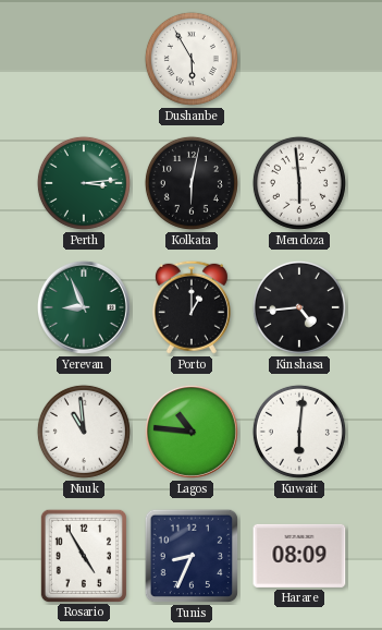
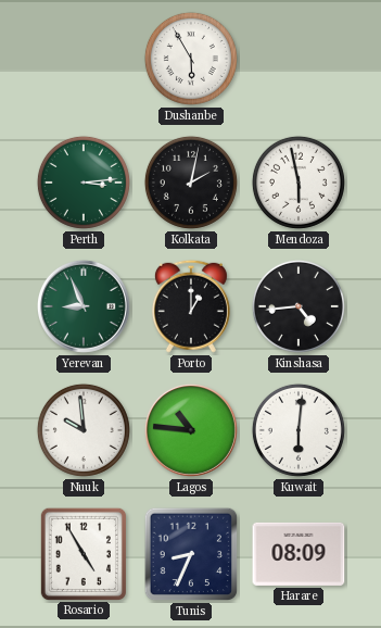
Kolkata: 6:02 -> 2:02
Mendoza: 5:59 -> 5:58
Nuuk: 10:59 -> 9:59
